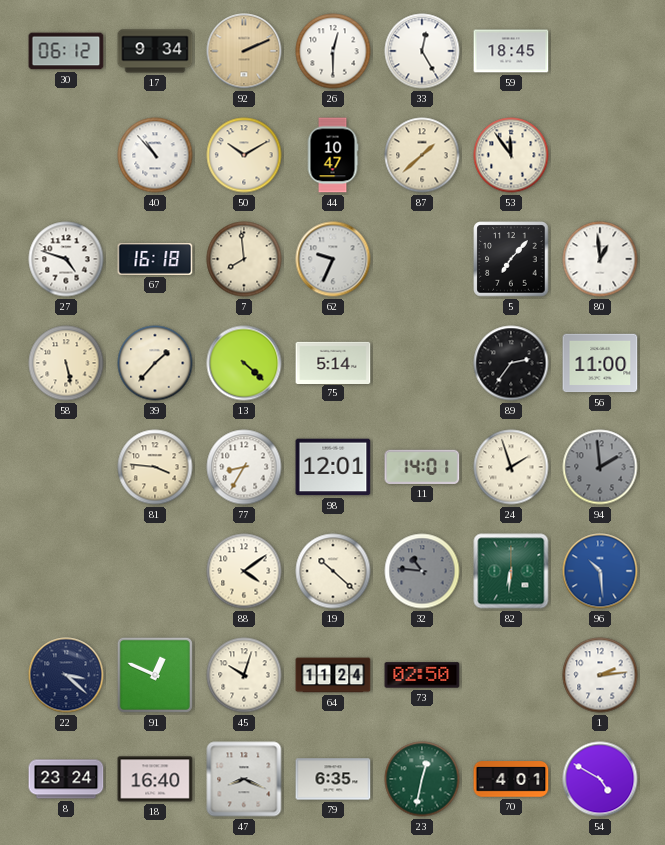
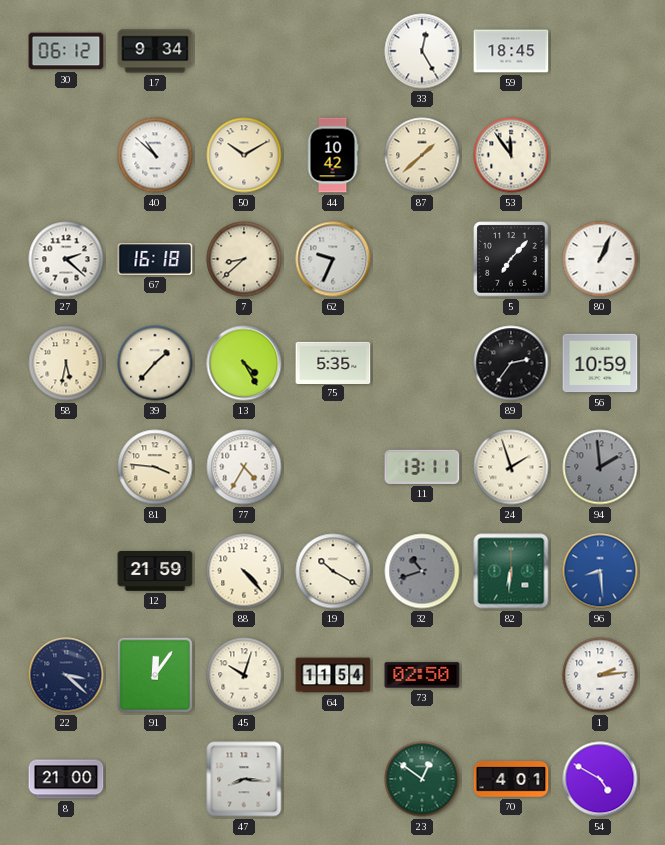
92: 2:11 -> none
26: 12:30 -> none
40: 10:53 -> 10:52
44: 10:47 -> 10:42
27: 4:48 -> 2:22
7: 7:59 -> 8:38
80: 12:59 -> 1:04
58: 5:28 -> 5:32
13: 4:22 -> 4:25
75: 5:14 -> 5:35
56: 11:00 -> 10:59
77: 8:35 -> 4:35
98: 12:01 -> none
11: 14:01 -> 13:11
12: none -> 21:59
88: 4:09 -> 4:23
19: 10:22 -> 10:20
32: 10:46 -> 10:42
96: 10:29 -> 8:29
91: 12:49 -> 12:06
64: 11:24 -> 11:54
8: 23:24 -> 21:00
18: 16:40 -> none
47: 8:19 -> 8:16
79: 6:35 -> none
23: 12:32 -> 12:51
